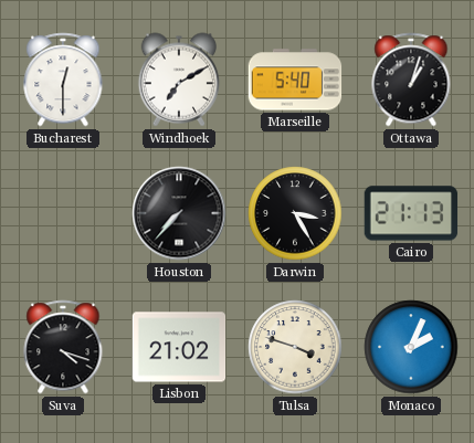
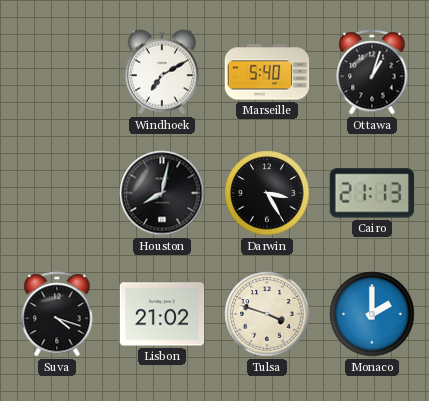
Bucharest: 12:30 -> none
Houston: 7:37 -> 8:02
Monaco: 2:04 -> 2:00
